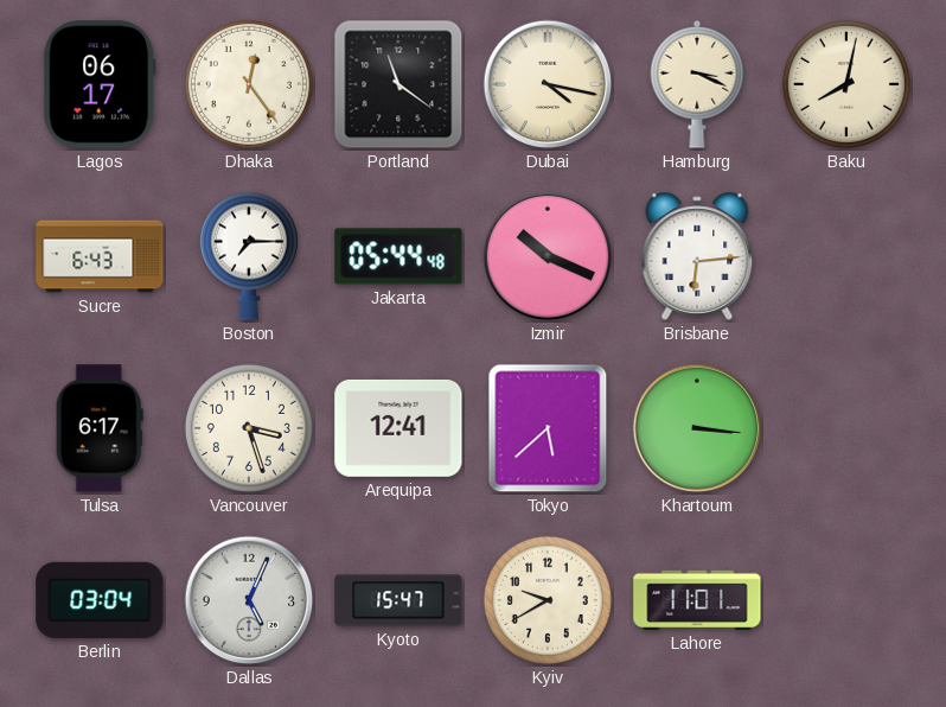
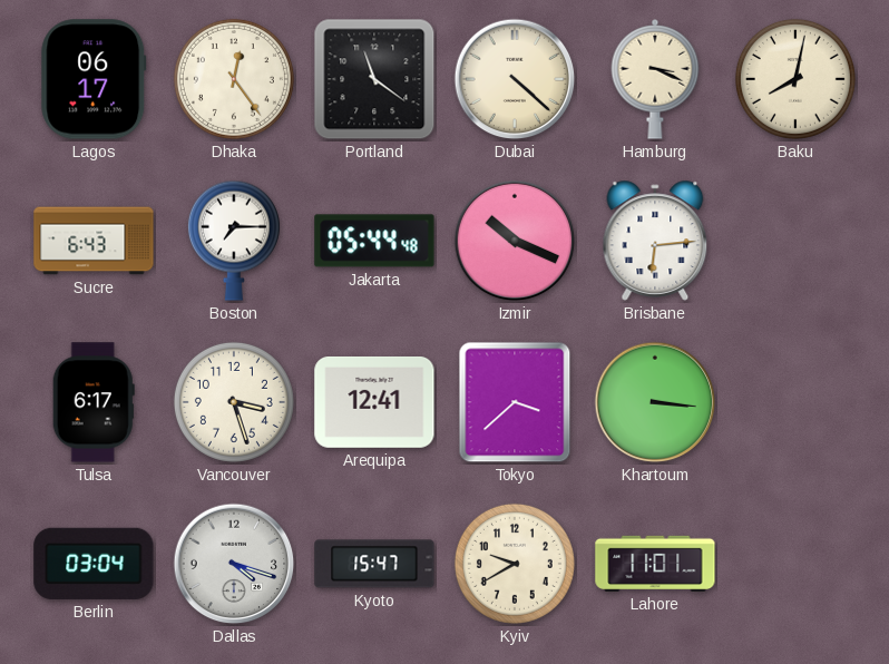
Dubai: 4:17 -> 4:22
Tokyo: 5:38 -> 3:38
Dallas: 5:04 -> 4:18
